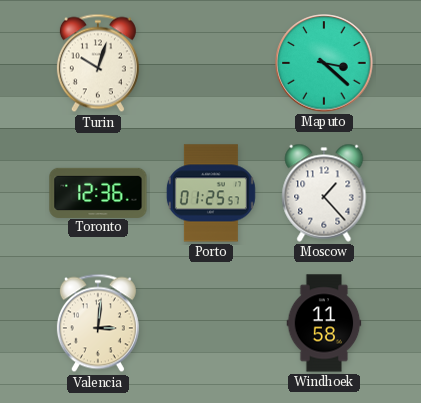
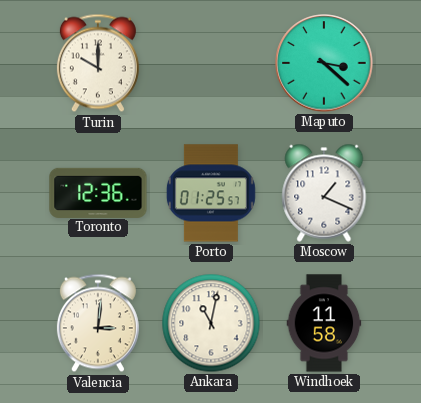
Turin: 10:03 -> 10:00
Moscow: 1:23 -> 1:19
Ankara: none -> 11:02
